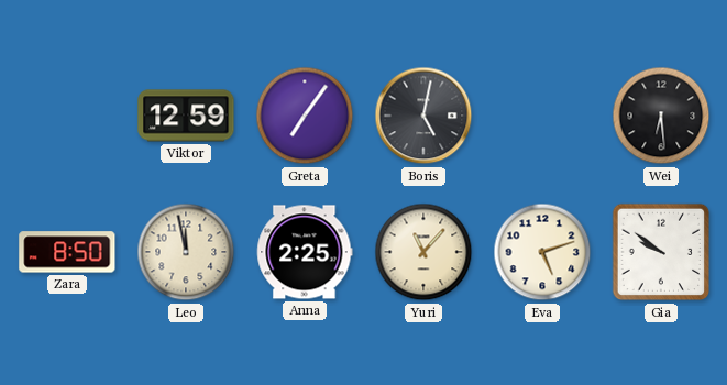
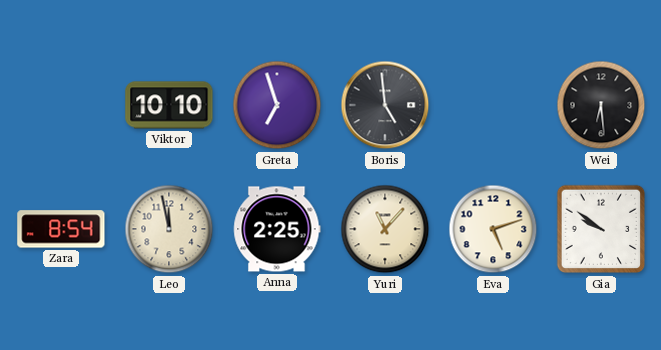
Viktor: 12:59 -> 10:10
Greta: 7:06 -> 6:57
Boris: 5:02 -> 4:59
Zara: 8:50 -> 8:54
